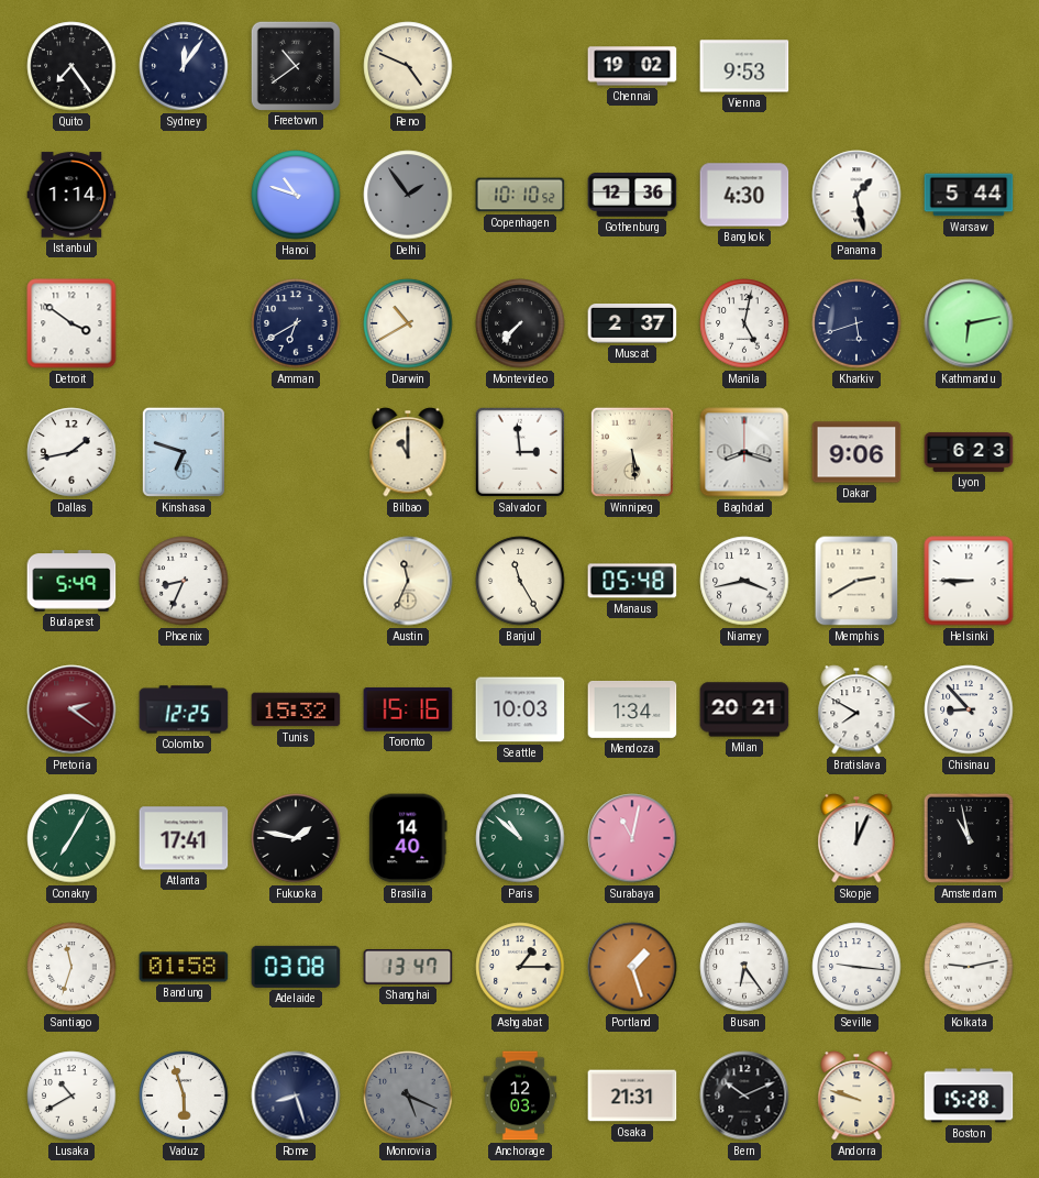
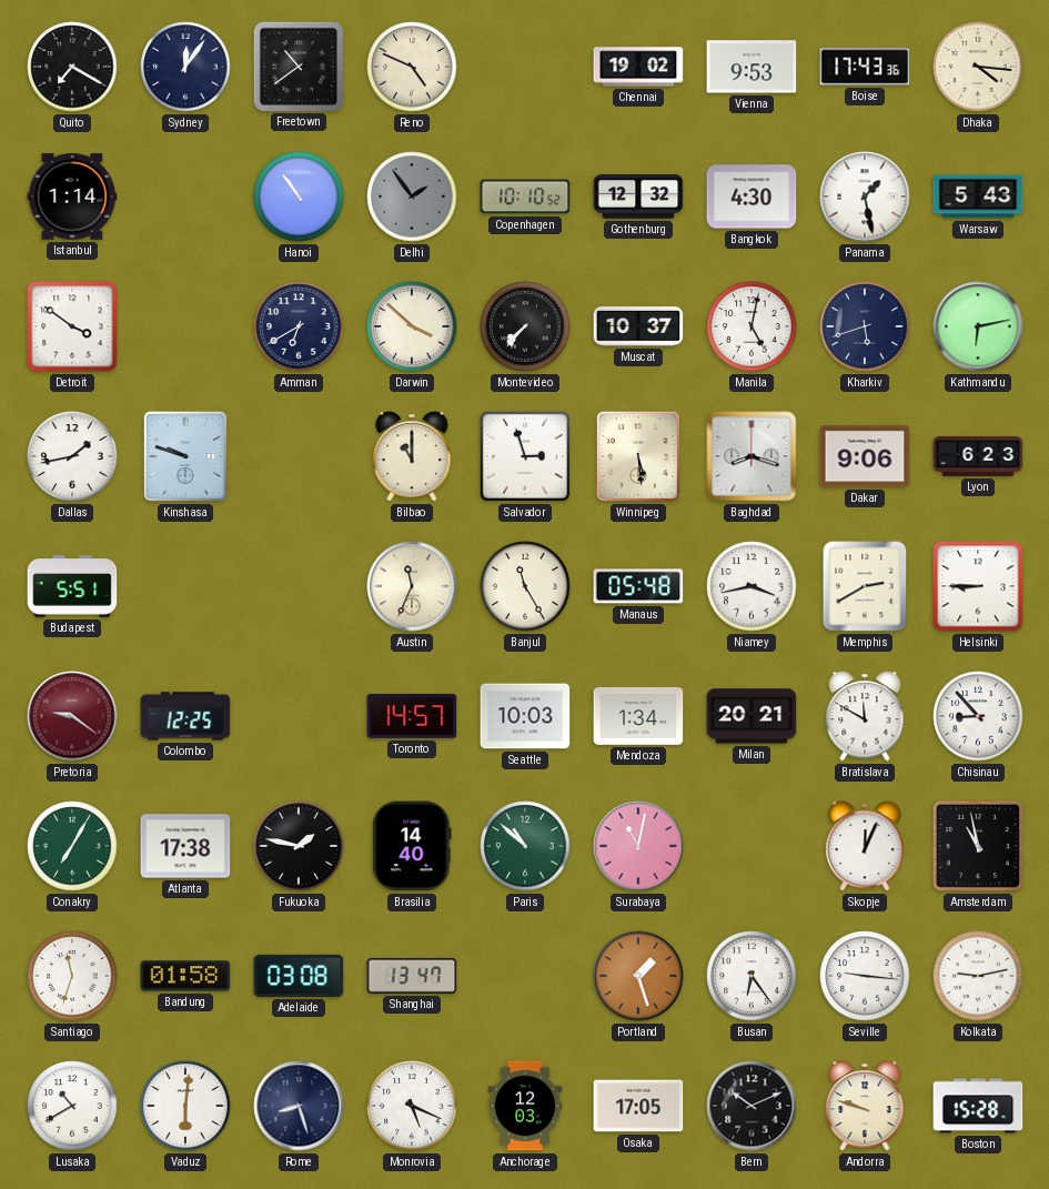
Quito: 7:24 -> 7:20
Boise: none -> 17:43
Dhaka: none -> 4:16
Hanoi: 10:48 -> 10:54
Gothenburg: 12:36 -> 12:32
Warsaw: 5:44 -> 5:43
Darwin: 10:40 -> 3:52
Muscat: 2:37 -> 10:37
Kinshasa: 6:48 -> 9:48
Salvador: 2:59 -> 2:57
Budapest: 5:49 -> 5:51
Phoenix: 8:34 -> none
Pretoria: 2:21 -> 9:21
Tunis: 15:32 -> none
Toronto: 15:16 -> 14:57
Bratislava: 7:50 -> 11:50
Atlanta: 17:41 -> 17:38
Ashgabat: 1:15 -> none
Vaduz: 5:57 -> 6:01
Monrovia dial: grey -> white
Osaka: 21:31 -> 17:05
